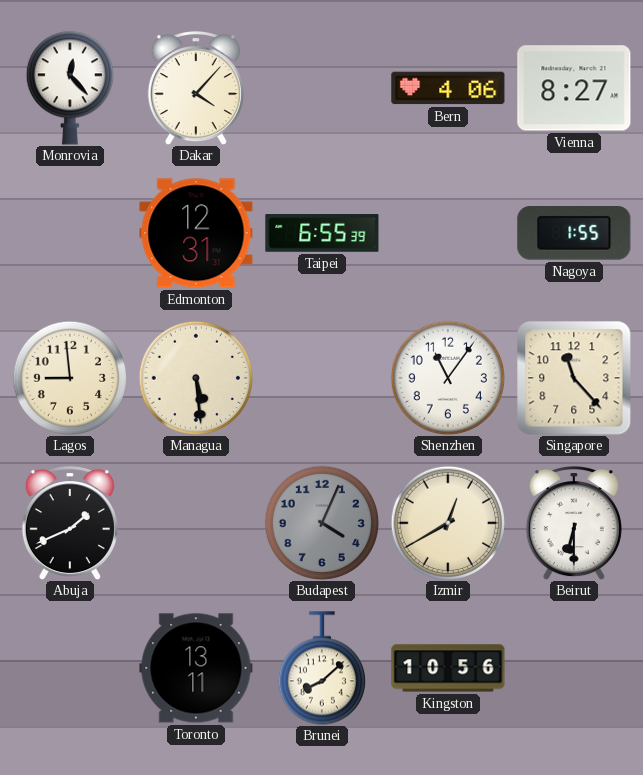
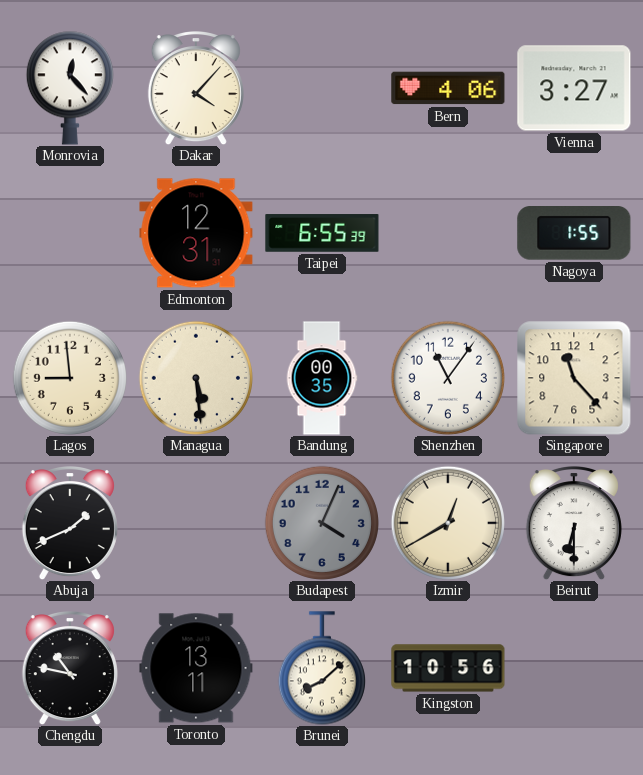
Vienna: 8:27 -> 3:27
Bandung: none -> 00:35
Chengdu: none -> 10:47
